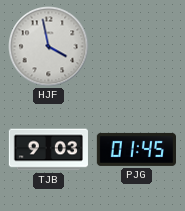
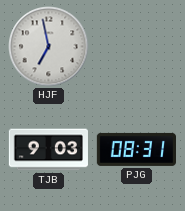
HJF: 3:58 -> 6:58
PJG: 01:45 -> 08:31
